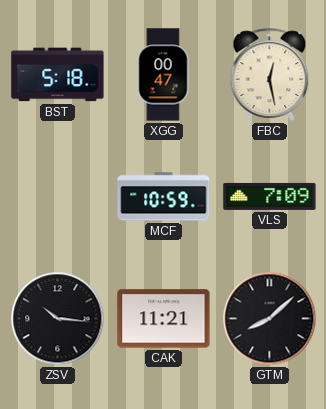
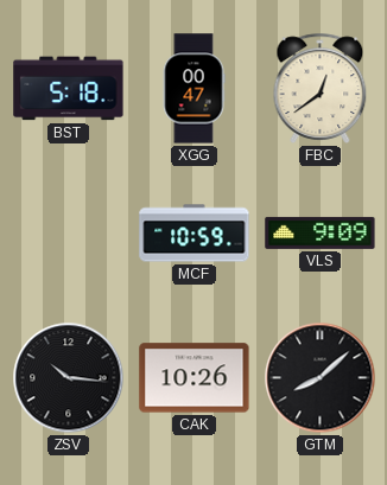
FBC: 12:28 -> 12:39
VLS: 7:09 -> 9:09
CAK: 11:21 -> 10:26
